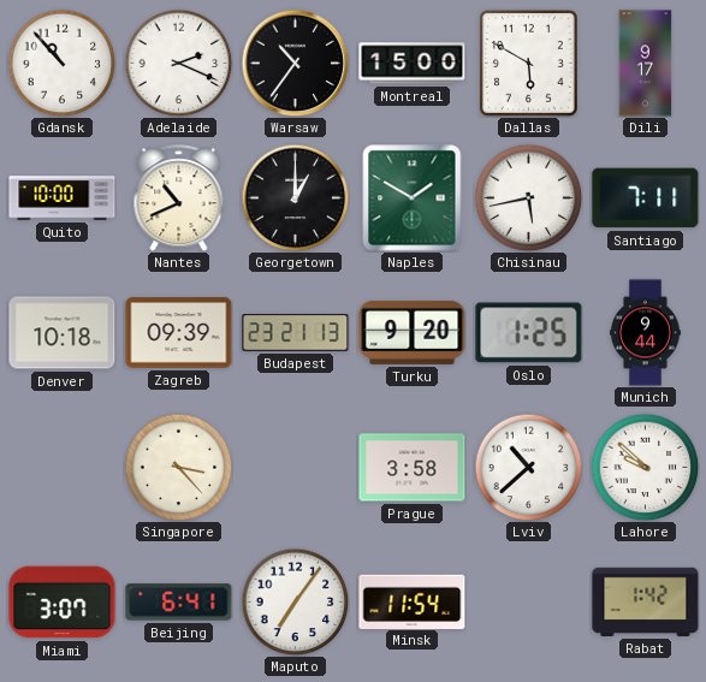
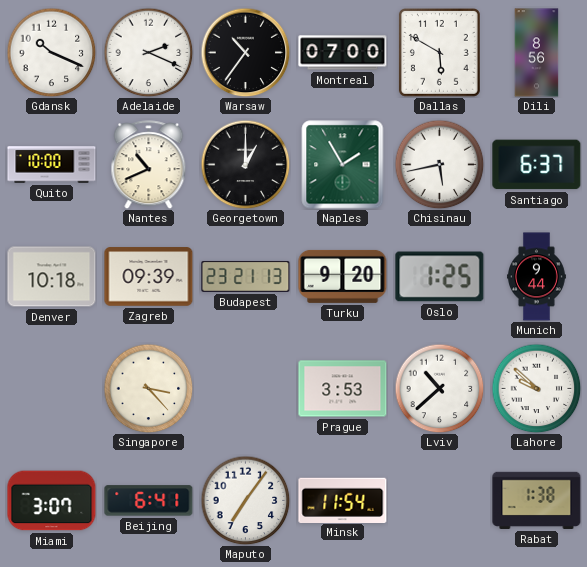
Gdansk: 10:53 -> 10:19
Montreal: 15:00 -> 07:00
Dili: 9:17 -> 8:56
Naples: 1:50 -> 1:55
Santiago: 7:11 -> 6:37
Prague: 3:58 -> 3:53
Rabat: 1:42 -> 1:38
